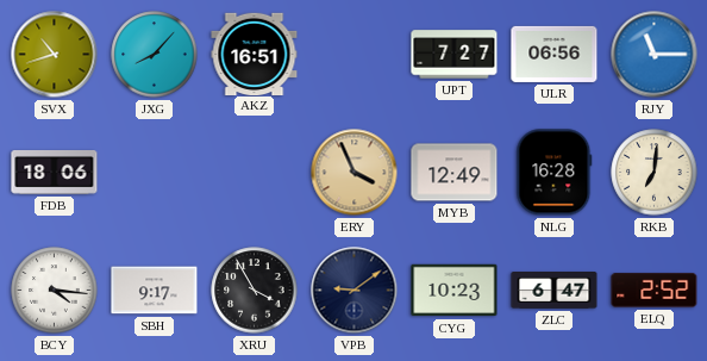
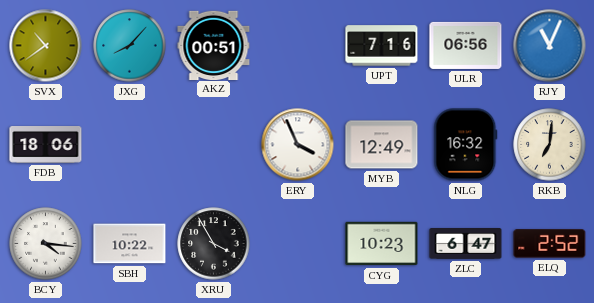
SVX: 10:42 -> 10:39
AKZ: 16:51 -> 00:51
UPT: 7:27 -> 7:16
RJY: 11:15 -> 11:04
ERY dial: champagne -> white
NLG: 16:28 -> 16:32
SBH: 9:17 -> 10:22
VPB: 9:09 -> none
